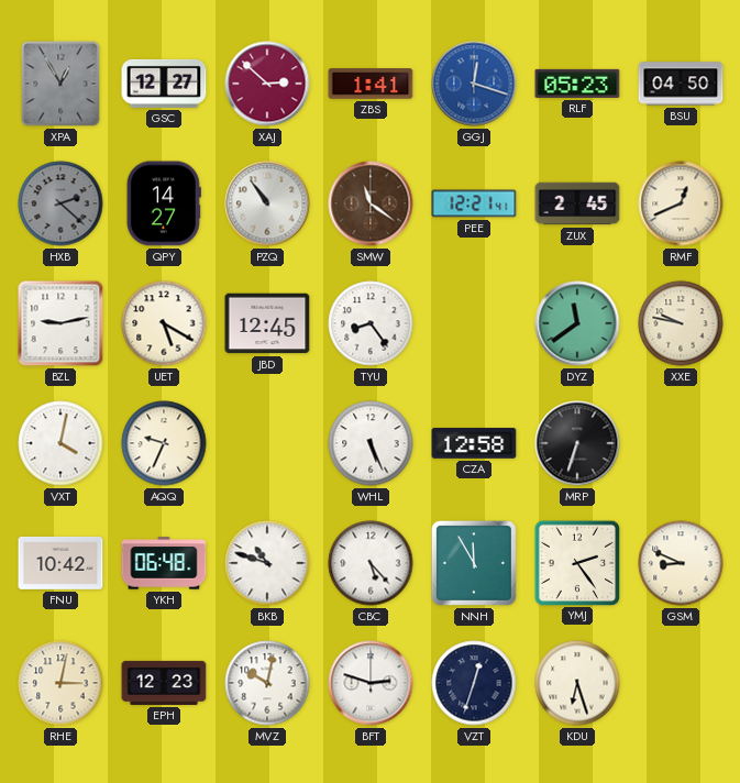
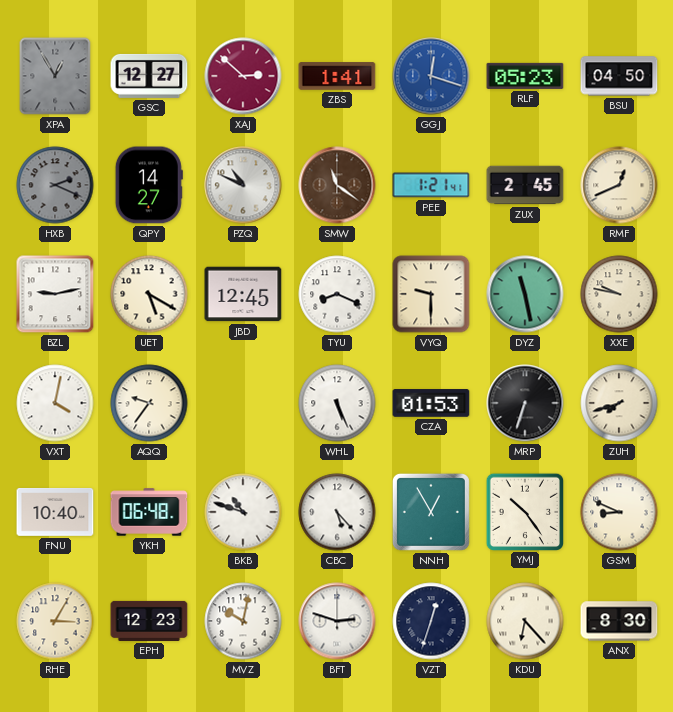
HXB: 2:22 -> 2:19
PZQ: 10:54 -> 10:49
PEE: 12:21 -> 1:21
TYU: 8:24 -> 8:19
VYQ: none -> 9:30
DYZ: 11:39 -> 11:28
AQQ: 9:34 -> 9:36
CZA: 12:58 -> 01:53
ZUH: none -> 7:42
FNU: 10:42 -> 10:40
NNH: 11:55 -> 12:55
YMJ: 2:24 -> 10:24
RHE: 3:02 -> 3:05
KDU: 6:27 -> 6:23
ANX: none -> 8:30
